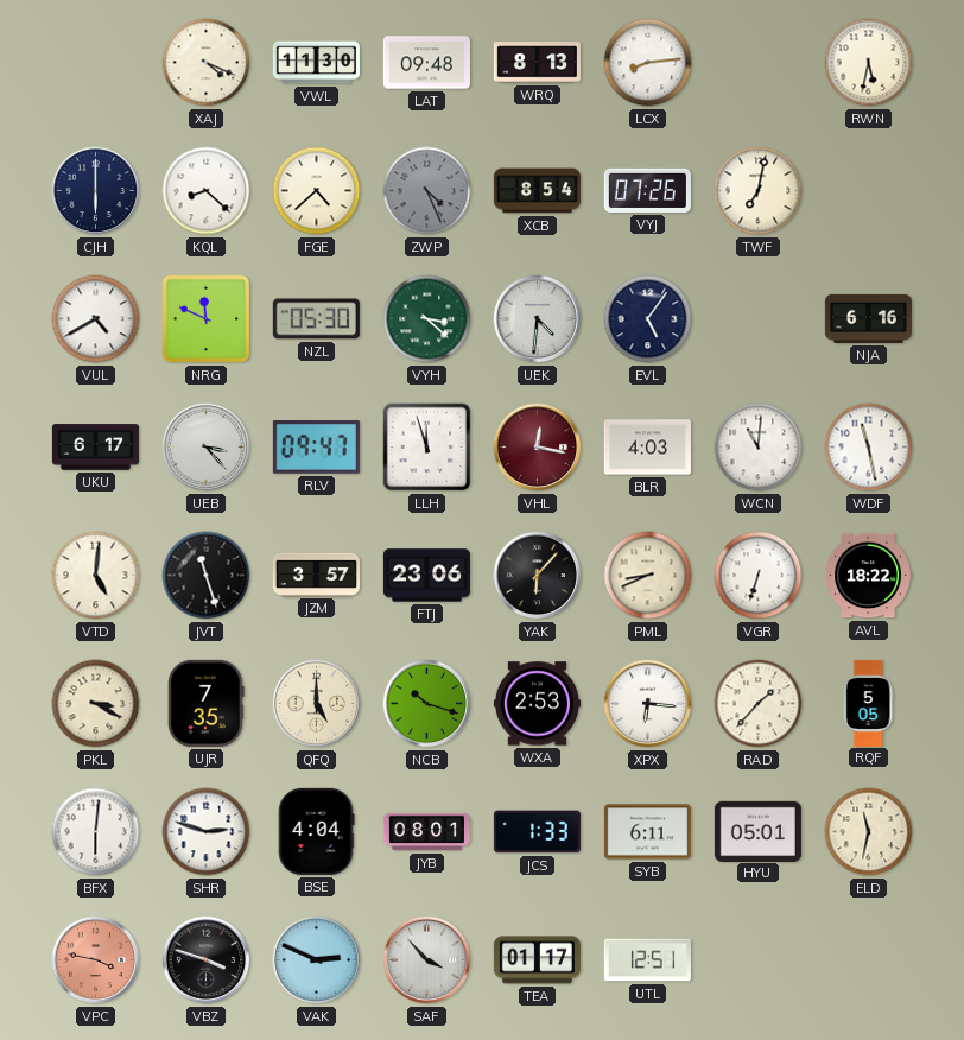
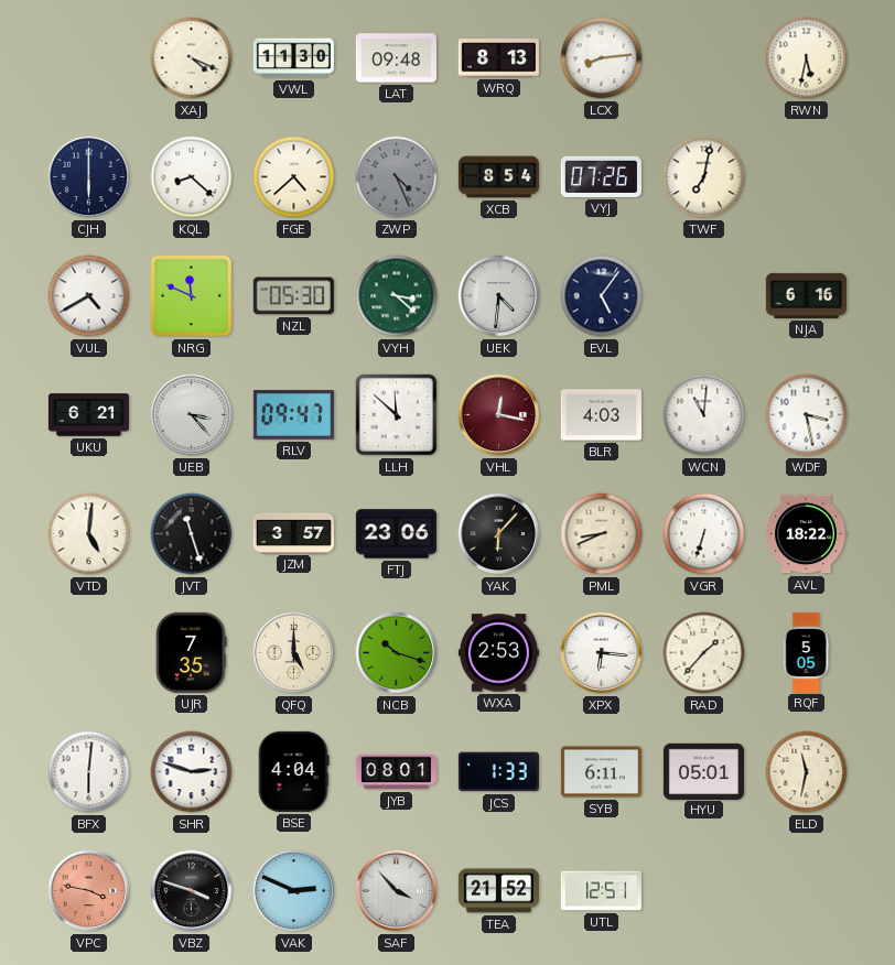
UKU: 6:17 -> 6:21
LLH: 11:57 -> 11:52
WDF: 11:28 -> 3:28
PKL: 3:20 -> none
TEA: 01:17 -> 21:52
